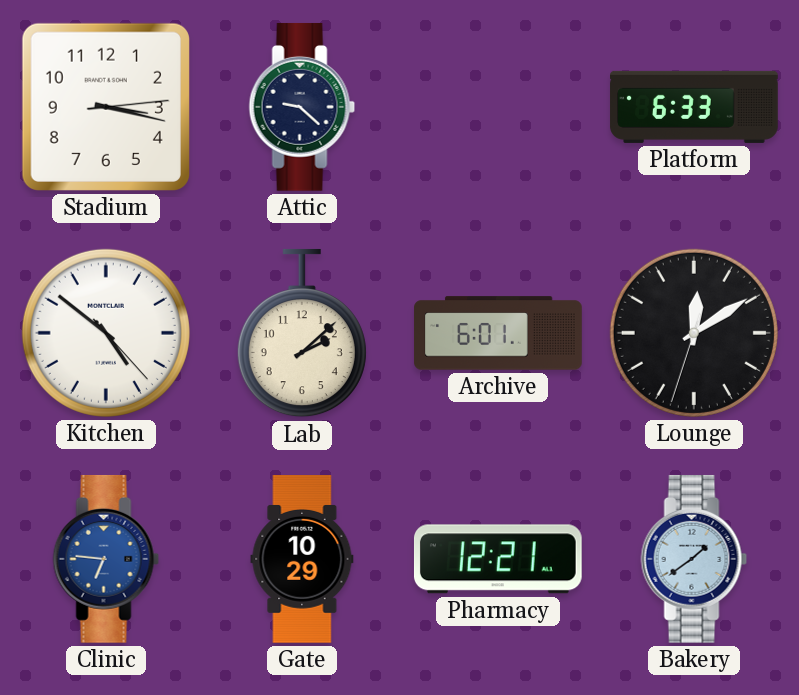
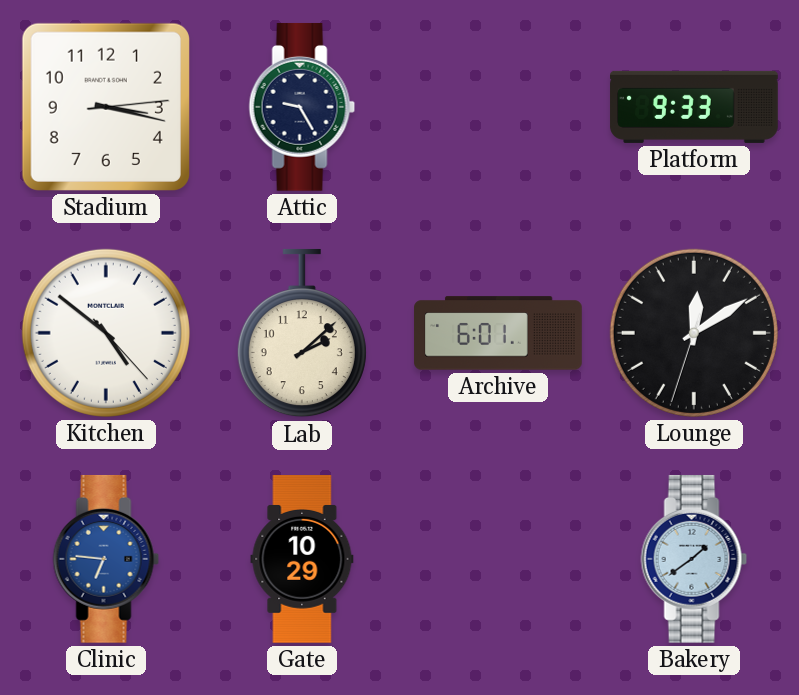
Attic: 9:22 -> 9:25
Platform: 6:33 -> 9:33
Pharmacy: 12:21 -> none
